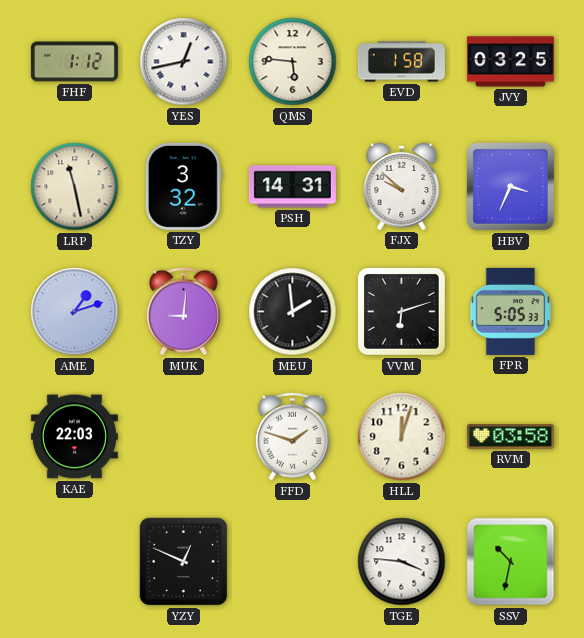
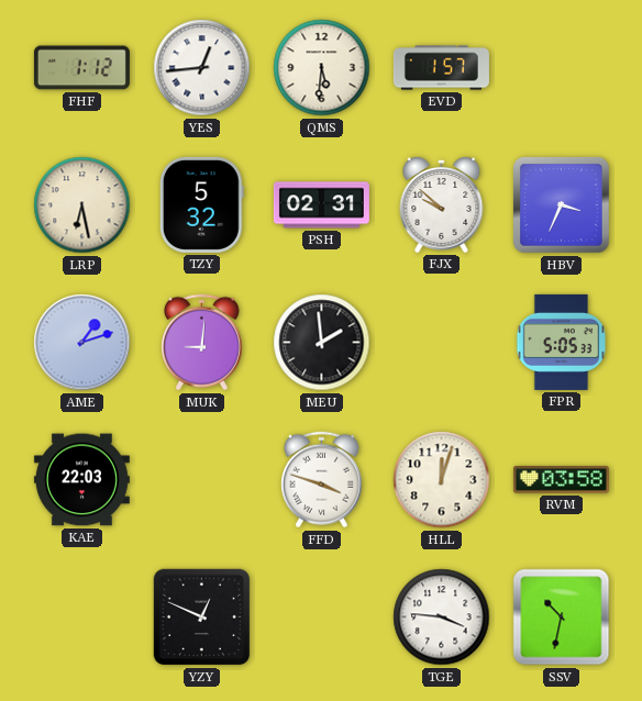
YES: 12:43 -> 12:44
QMS: 5:46 -> 5:31
EVD: 1:58 -> 1:57
JVY: 03:25 -> none
LRP: 11:28 -> 6:28
TZY: 3:32 -> 5:32
PSH: 14:31 -> 02:31
VVM: 6:12 -> none
FFD: 1:48 -> 3:48
